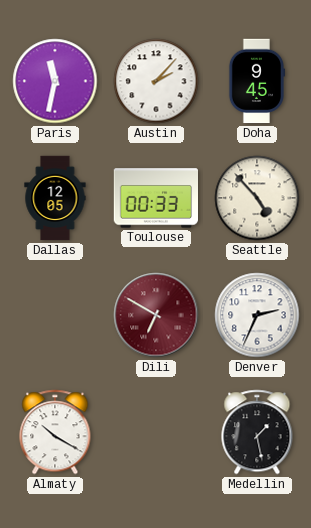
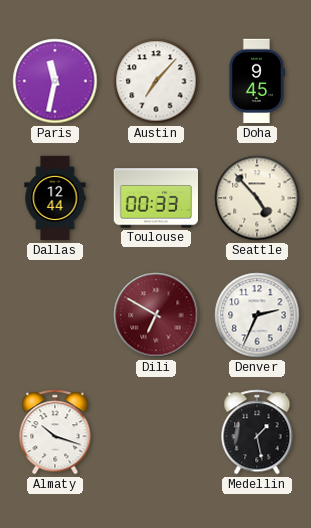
Austin: 2:07 -> 7:07
Dallas: 12:05 -> 12:44
Almaty: 10:20 -> 10:18
